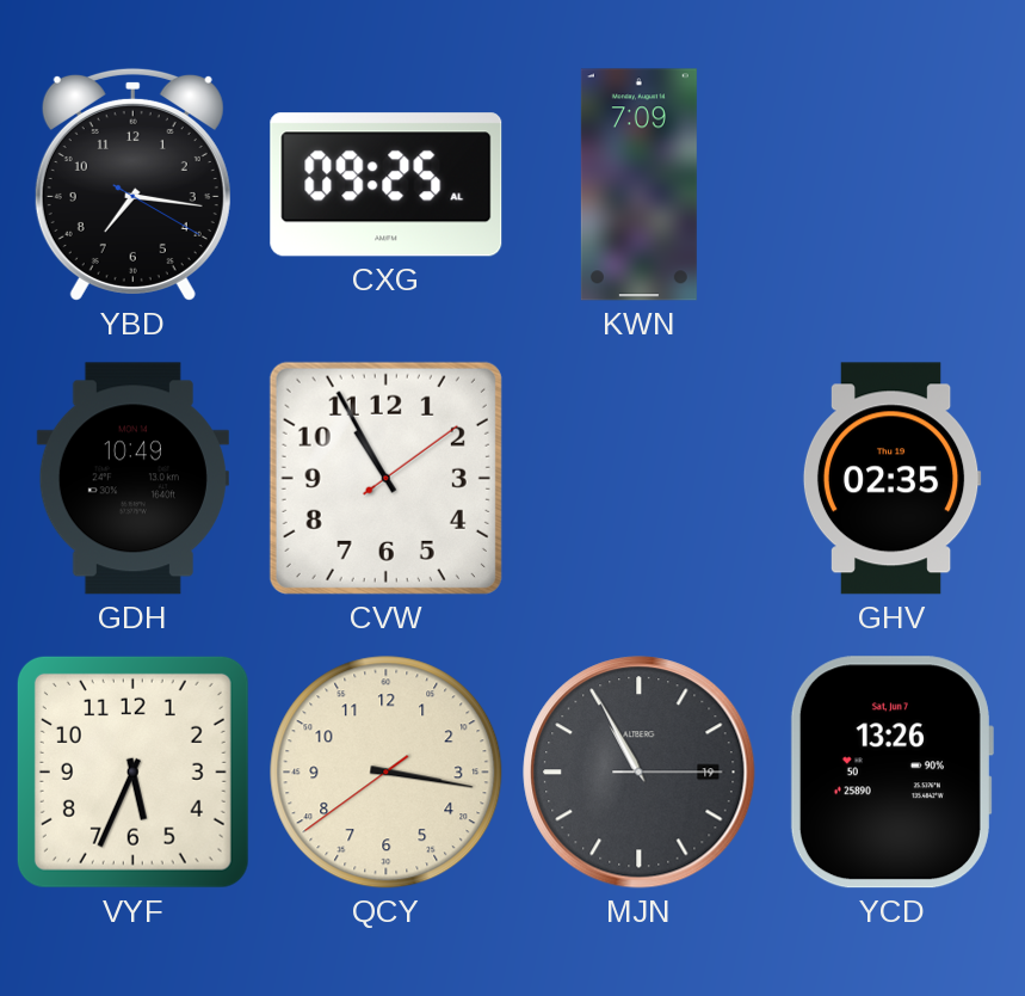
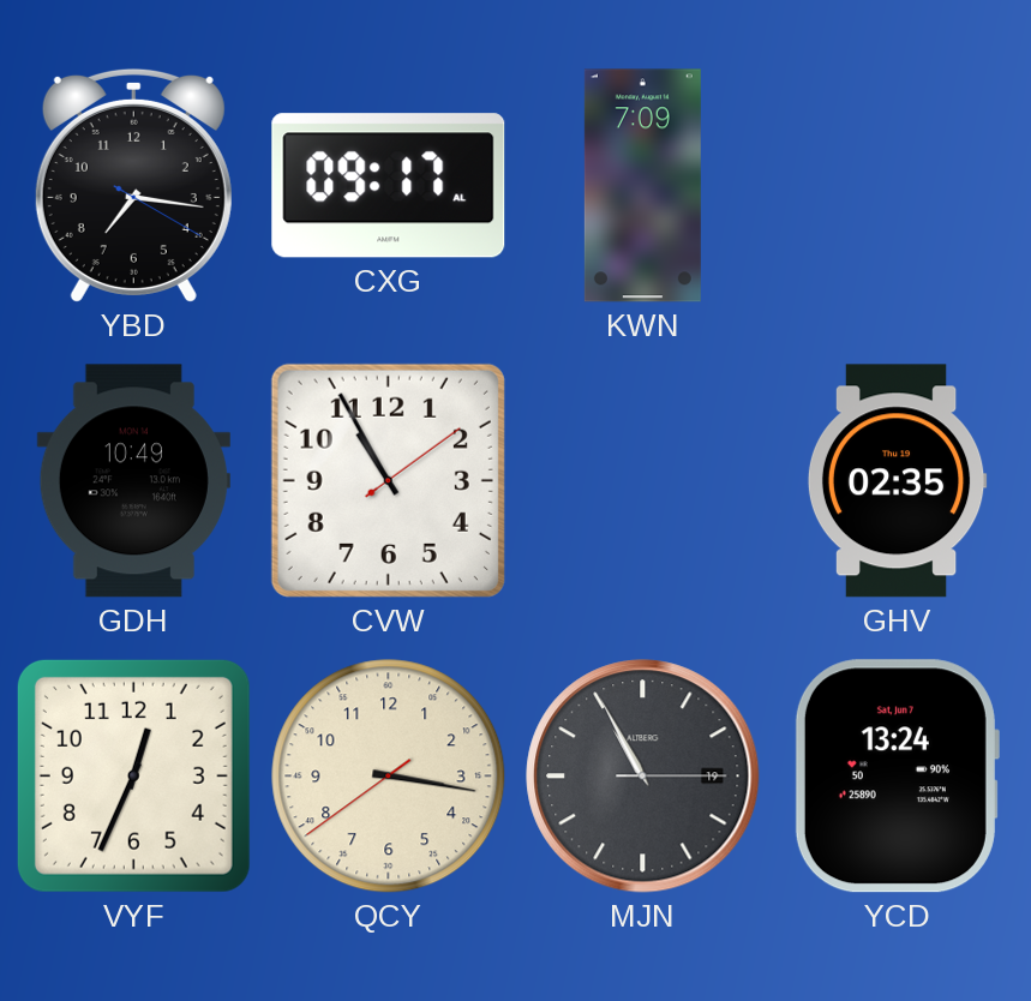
CXG: 09:25 -> 09:17
VYF: 5:34 -> 12:34
YCD: 13:26 -> 13:24
